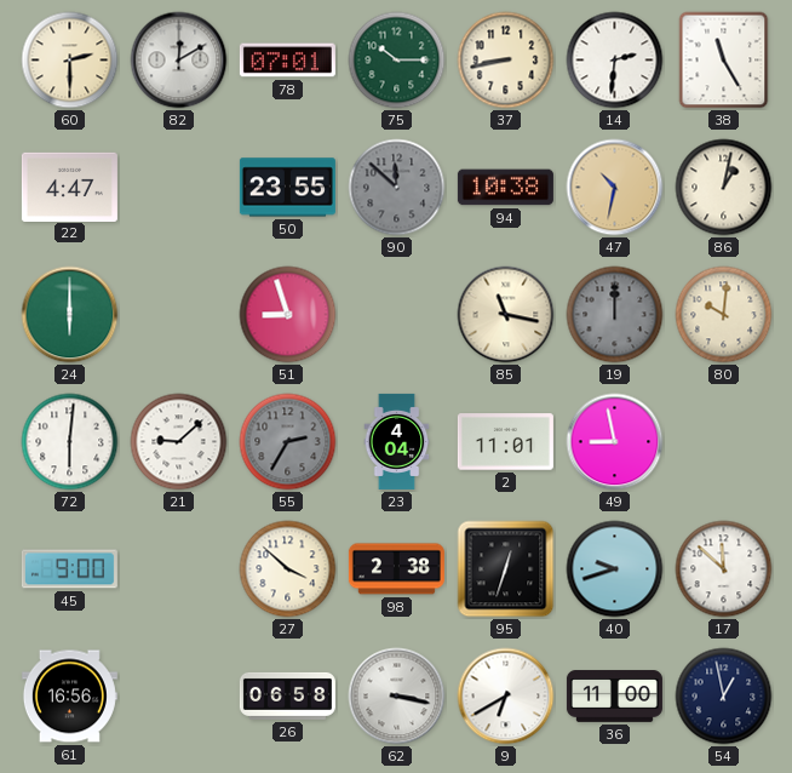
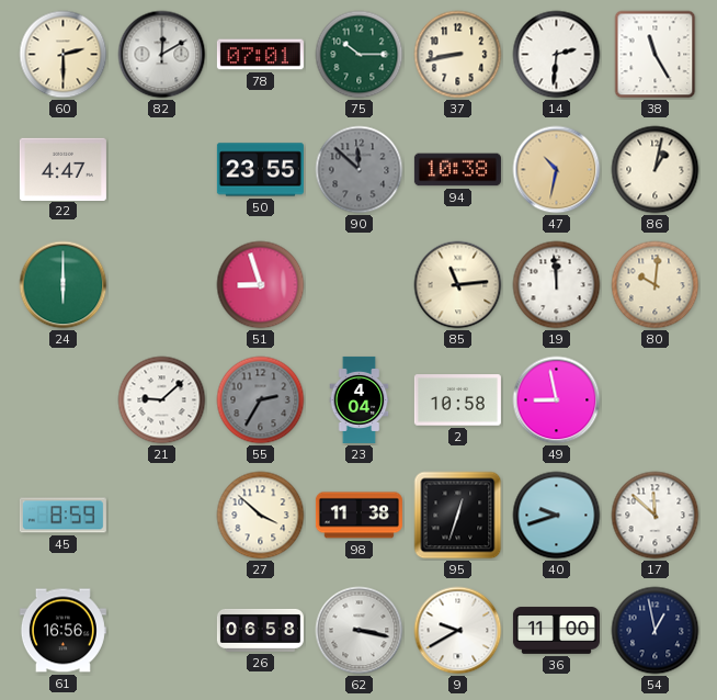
85: 11:17 -> 11:14
19: 12:00 -> 11:59
19 dial: grey -> white
72: 6:01 -> none
2: 11:01 -> 10:58
45: 9:00 -> 8:59
98: 2:38 -> 11:38
9: 6:40 -> 9:40
